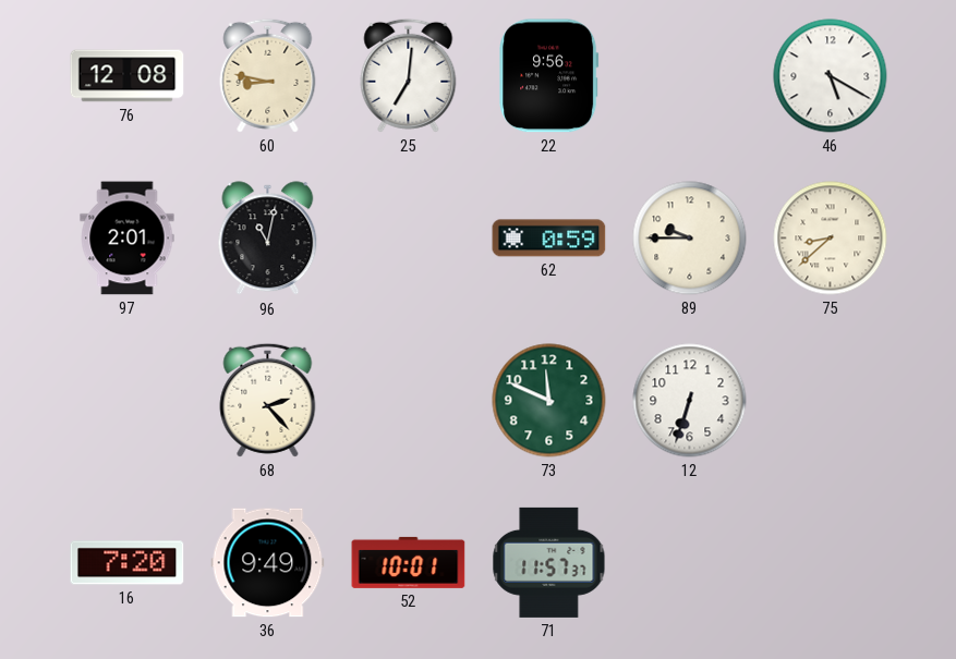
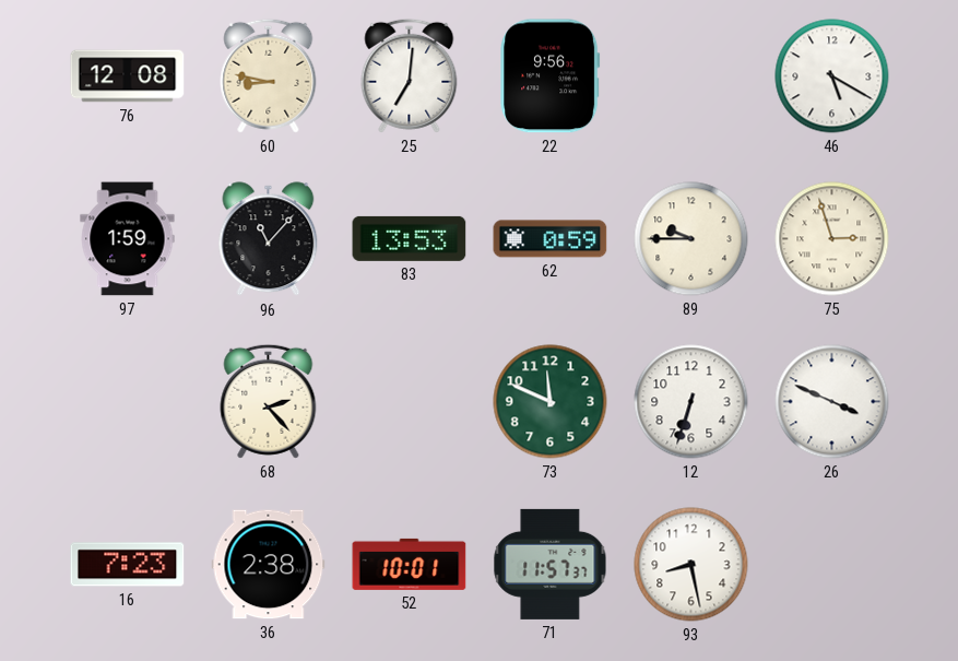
97: 2:01 -> 1:59
96: 11:02 -> 11:07
83: none -> 13:53
75: 8:38 -> 2:57
26: none -> 3:49
16: 7:20 -> 7:23
36: 9:49 -> 2:38
93: none -> 8:28
